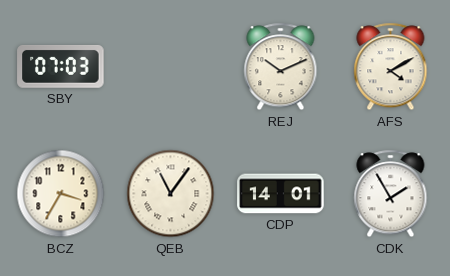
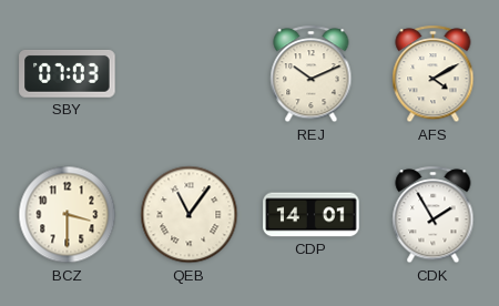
BCZ: 3:35 -> 3:30
